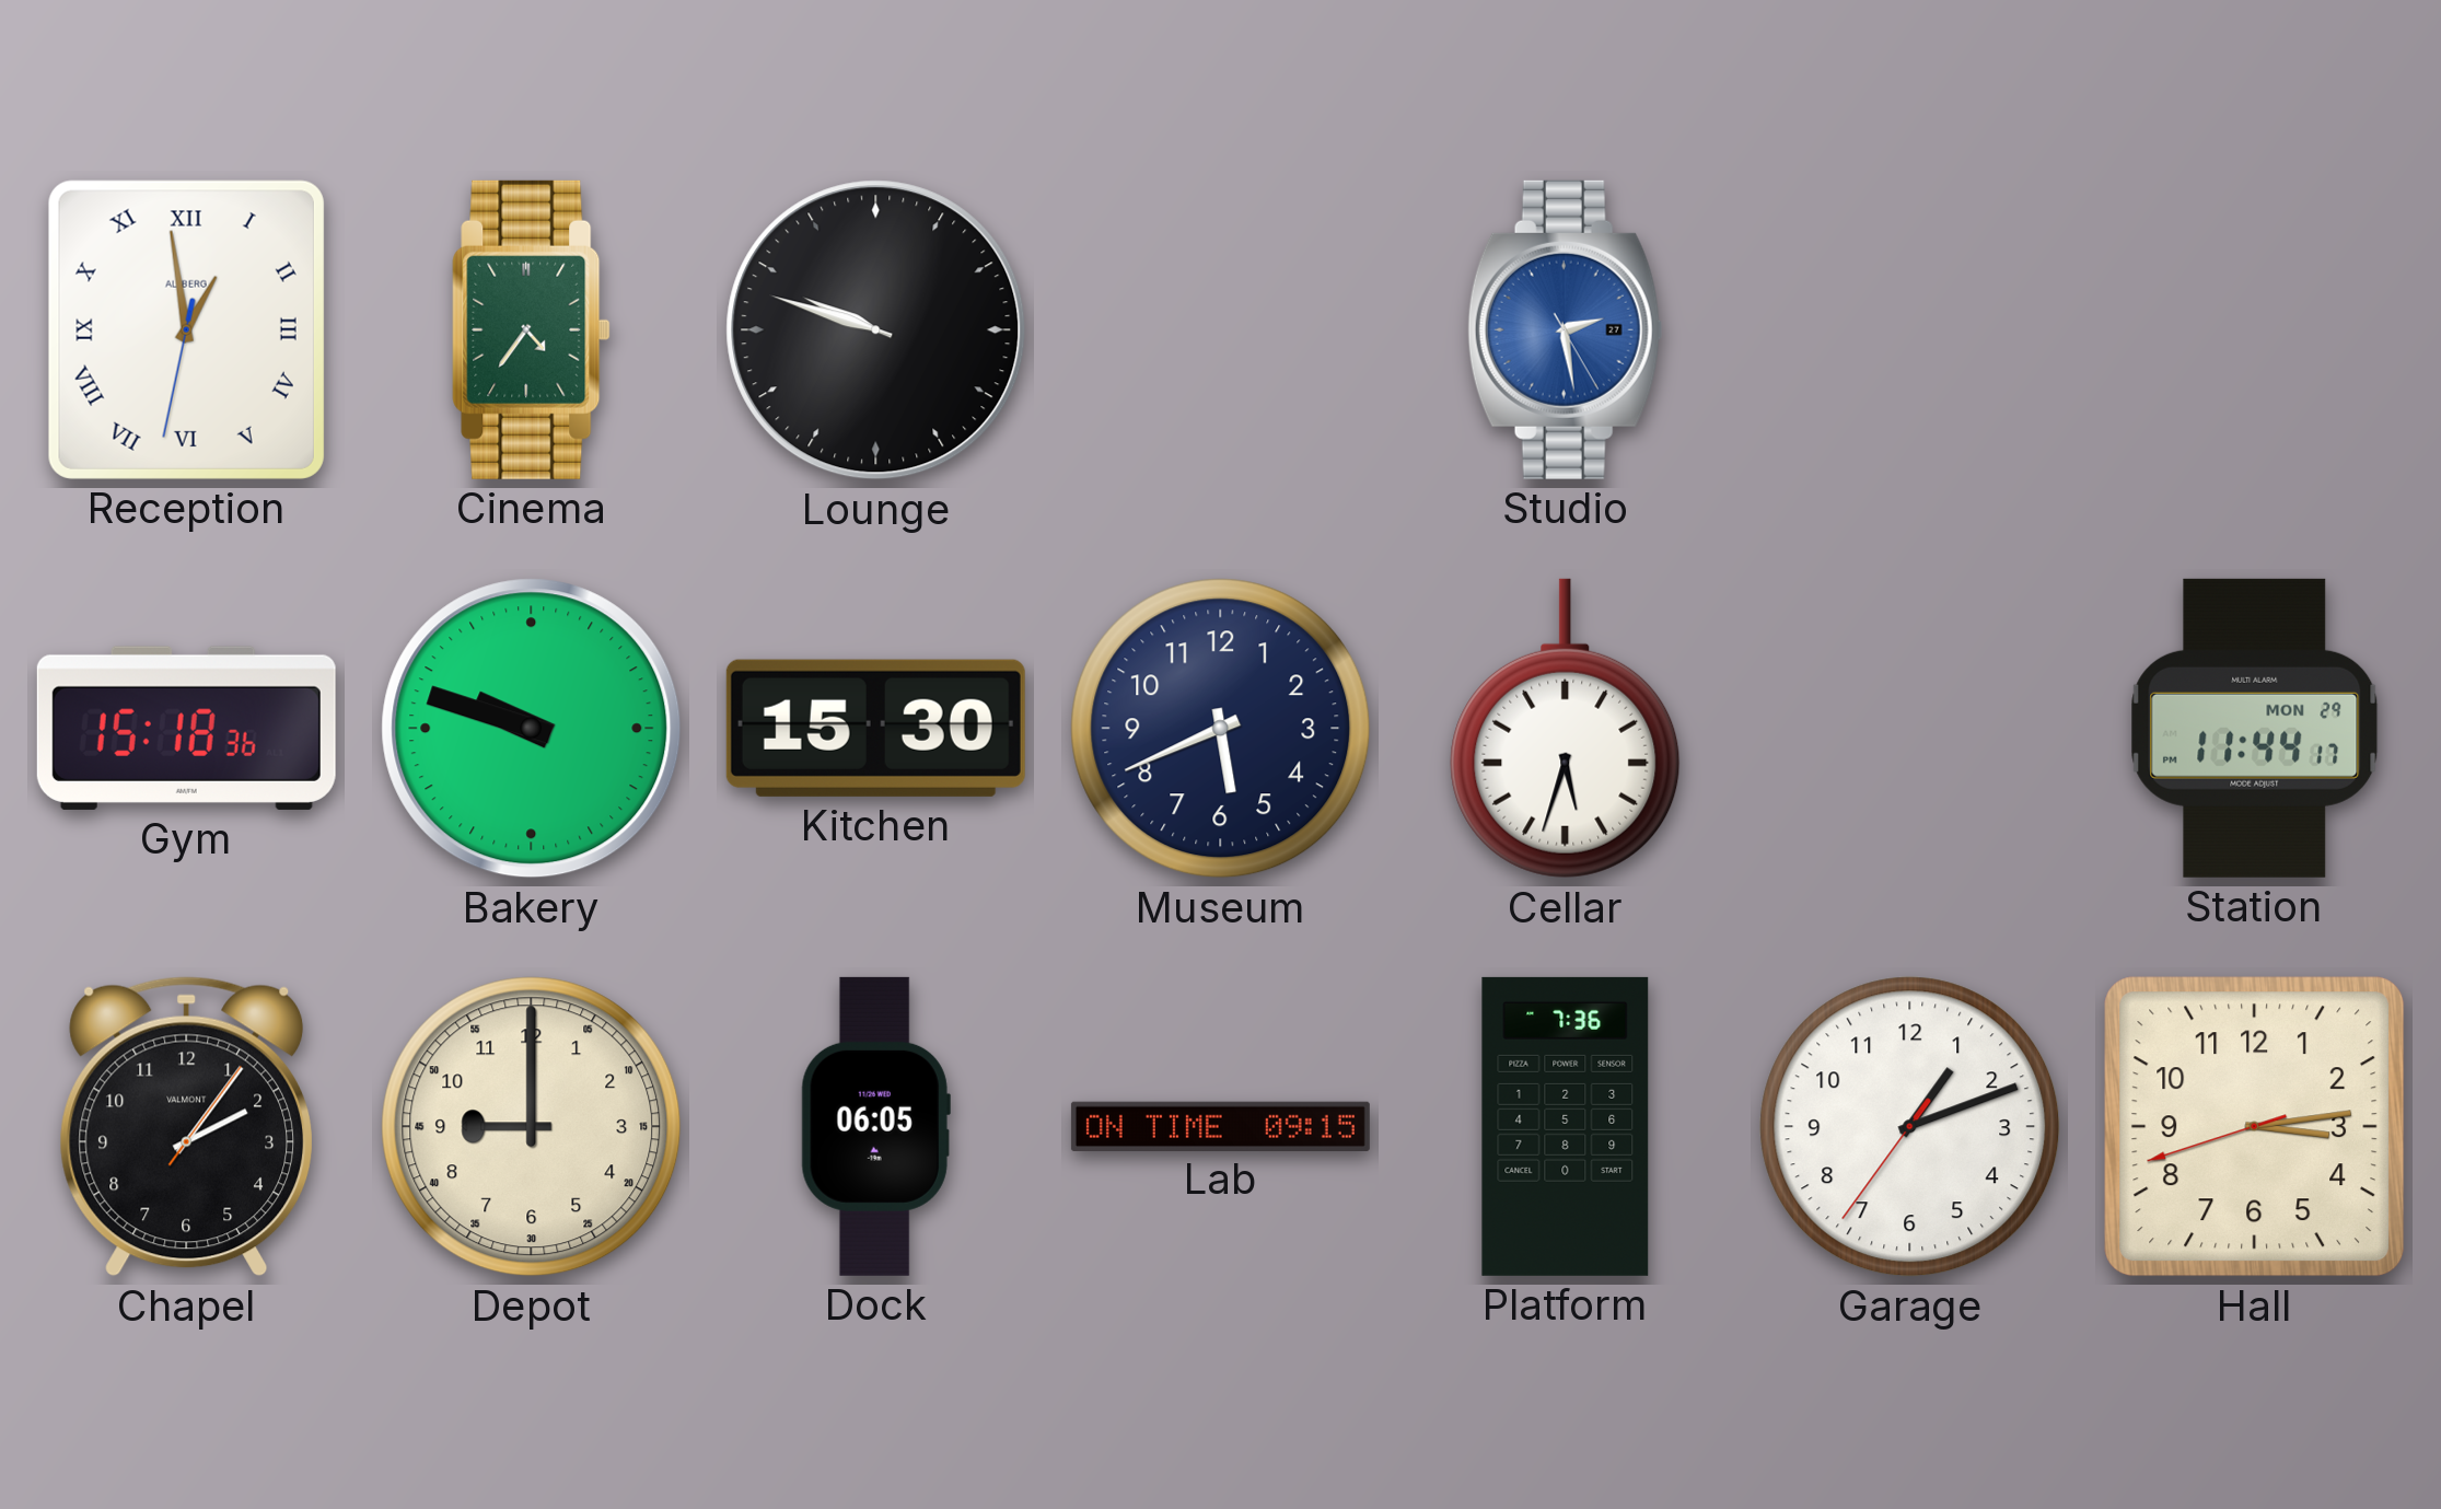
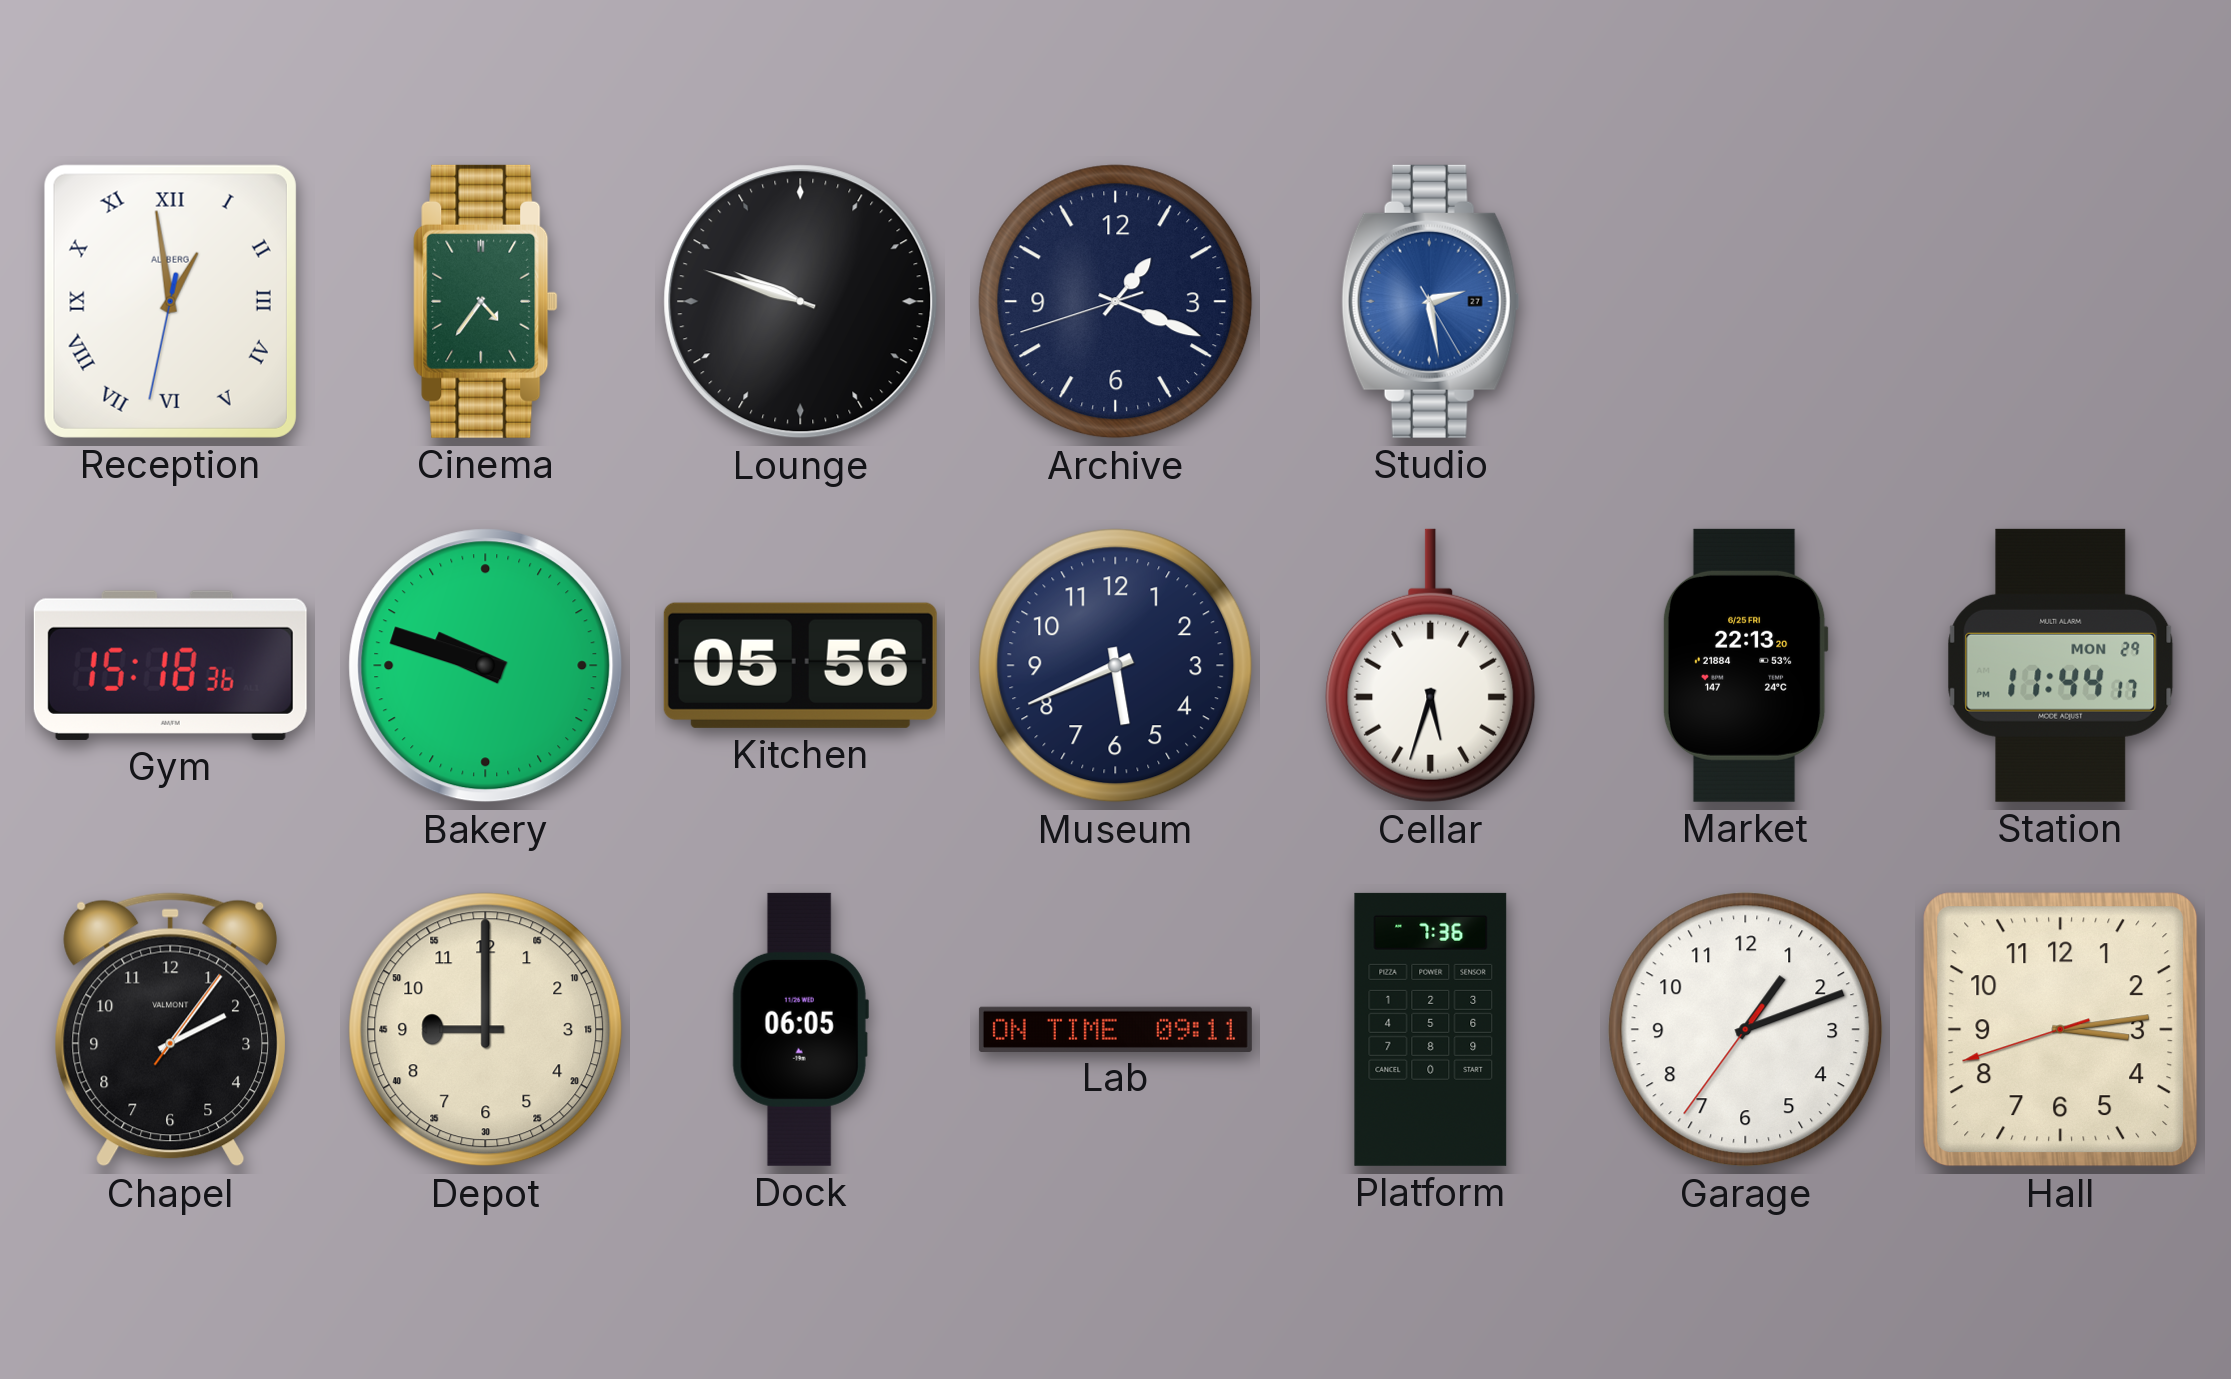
Archive: none -> 1:18
Kitchen: 15:30 -> 05:56
Market: none -> 22:13
Lab: 09:15 -> 09:11
